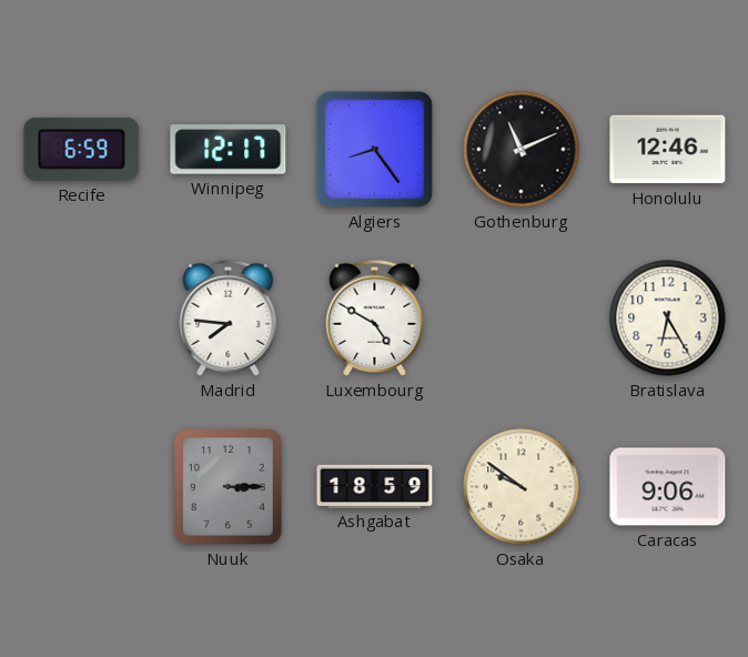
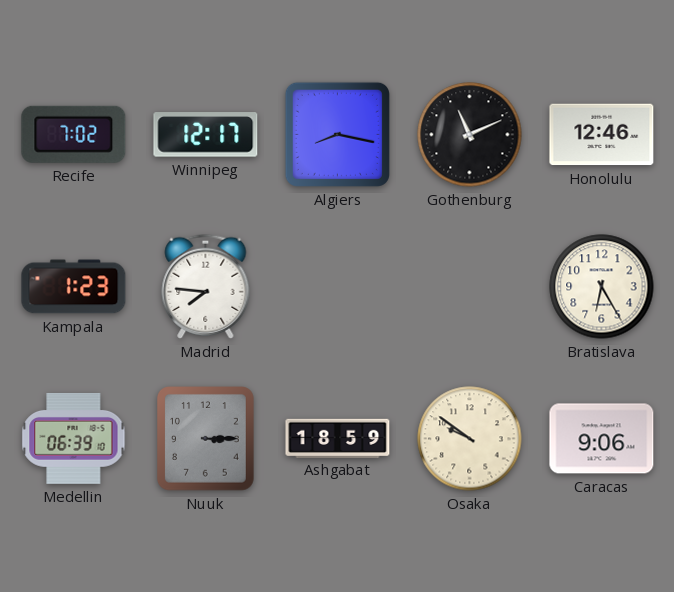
Recife: 6:59 -> 7:02
Algiers: 8:24 -> 8:17
Kampala: none -> 1:23
Luxembourg: 4:50 -> none
Medellin: none -> 06:39
